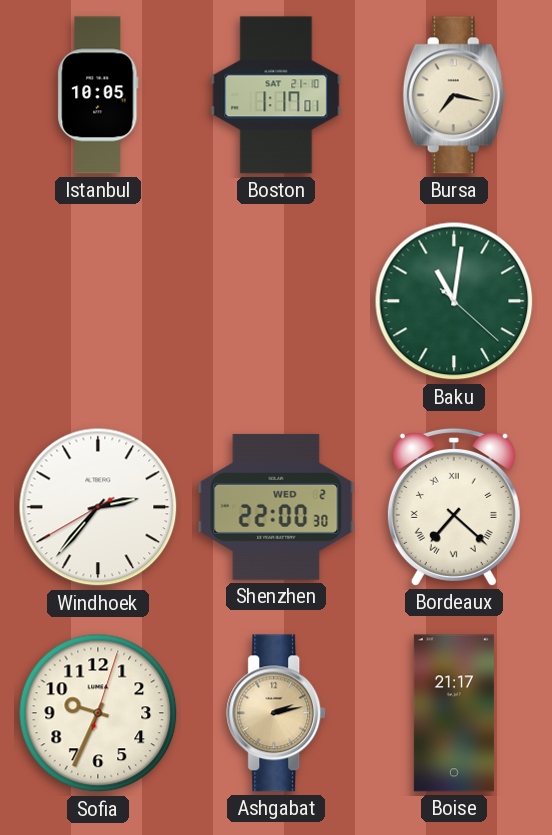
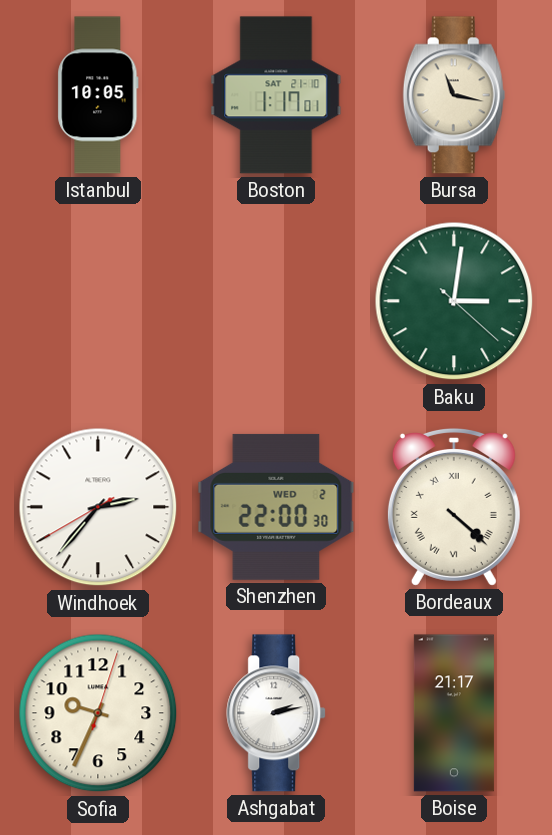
Bursa: 7:17 -> 11:17
Baku: 11:01 -> 3:01
Bordeaux: 7:22 -> 4:22
Ashgabat dial: champagne -> white
